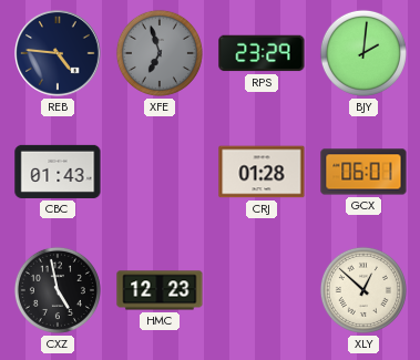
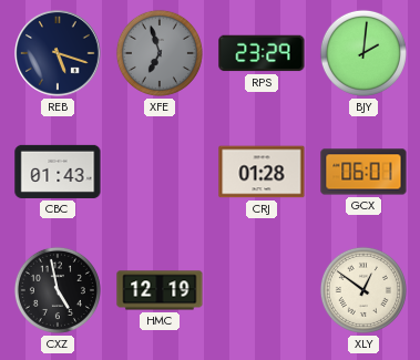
REB: 4:46 -> 5:18
HMC: 12:23 -> 12:19
XLY: 12:52 -> 12:51
